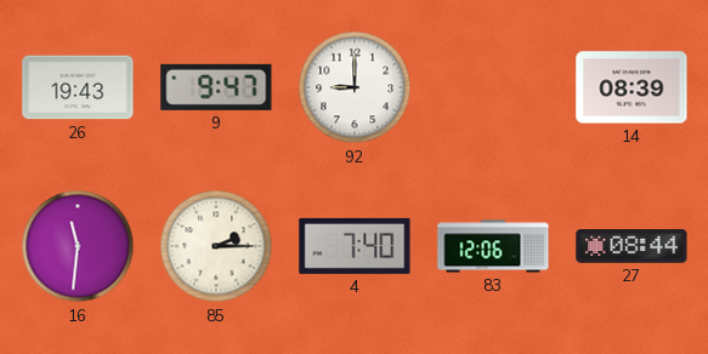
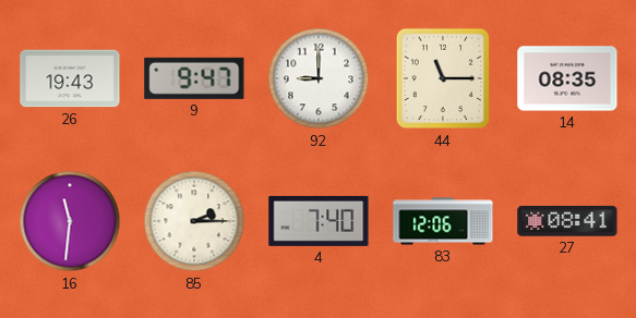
44: none -> 11:15
14: 08:39 -> 08:35
27: 08:44 -> 08:41
